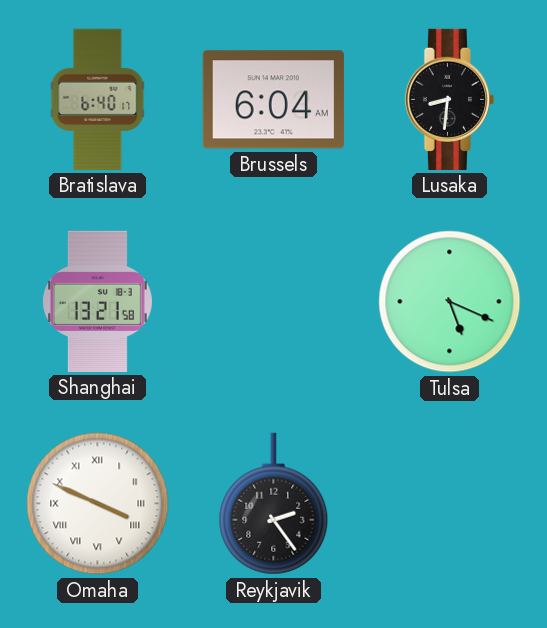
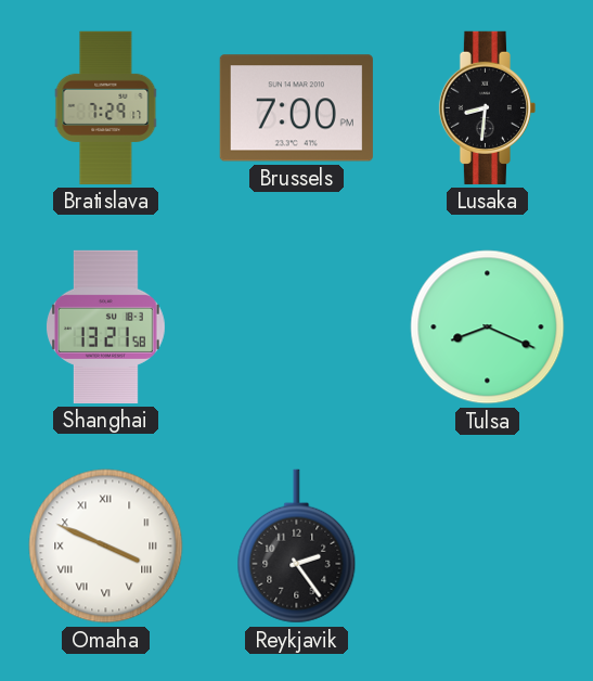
Bratislava: 6:40 -> 7:29
Brussels: 6:04 -> 7:00
Tulsa: 5:19 -> 8:19
